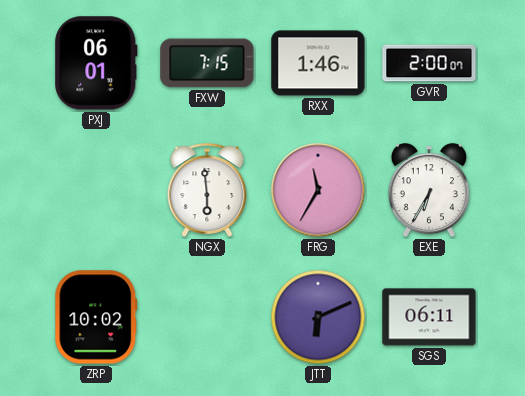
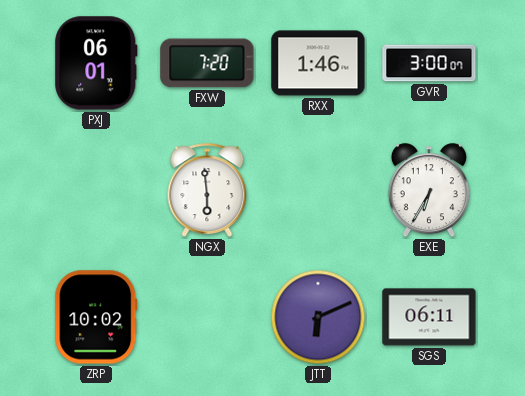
FXW: 7:15 -> 7:20
GVR: 2:00 -> 3:00
FRG: 11:35 -> none
